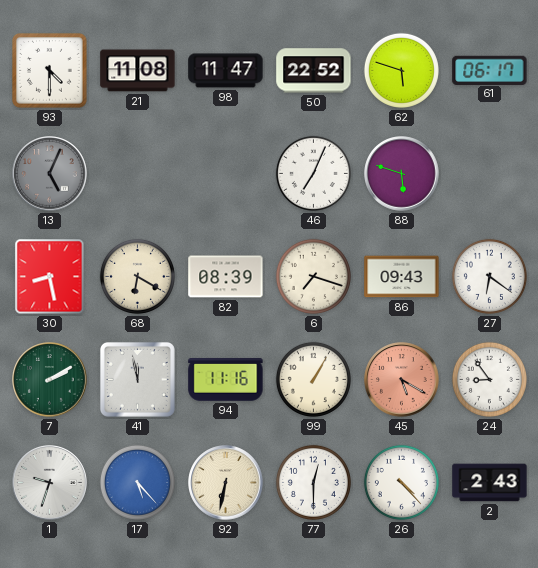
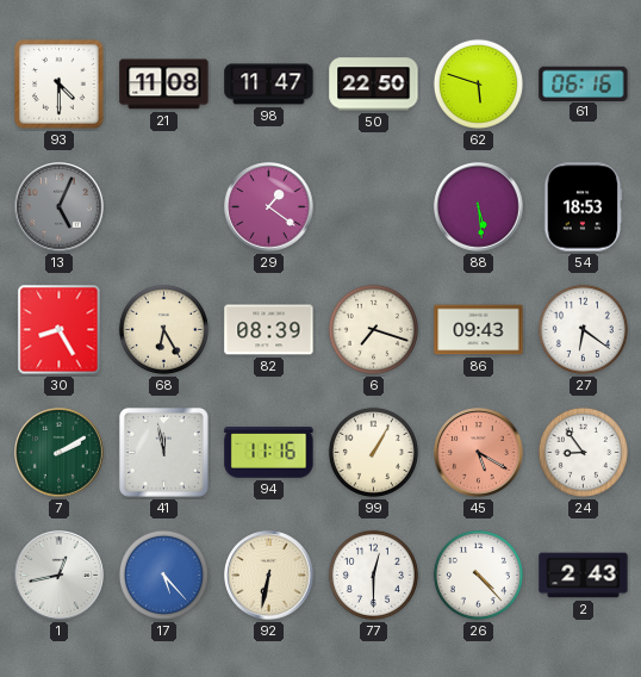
50: 22:52 -> 22:50
61: 06:17 -> 06:16
29: none -> 1:21
46: 7:04 -> none
88: 5:48 -> 5:29
54: none -> 18:53
30: 8:28 -> 8:25
68: 6:20 -> 6:25
1: 9:33 -> 12:43
